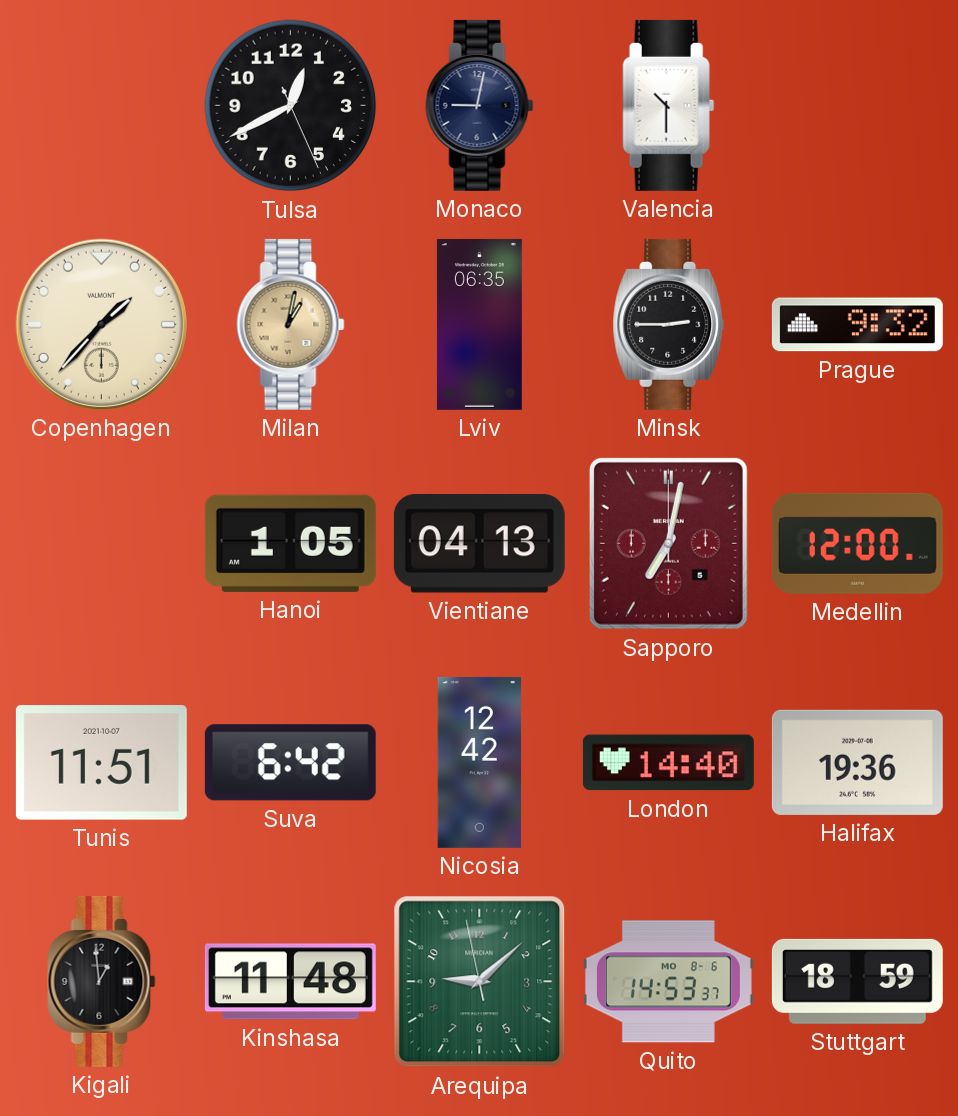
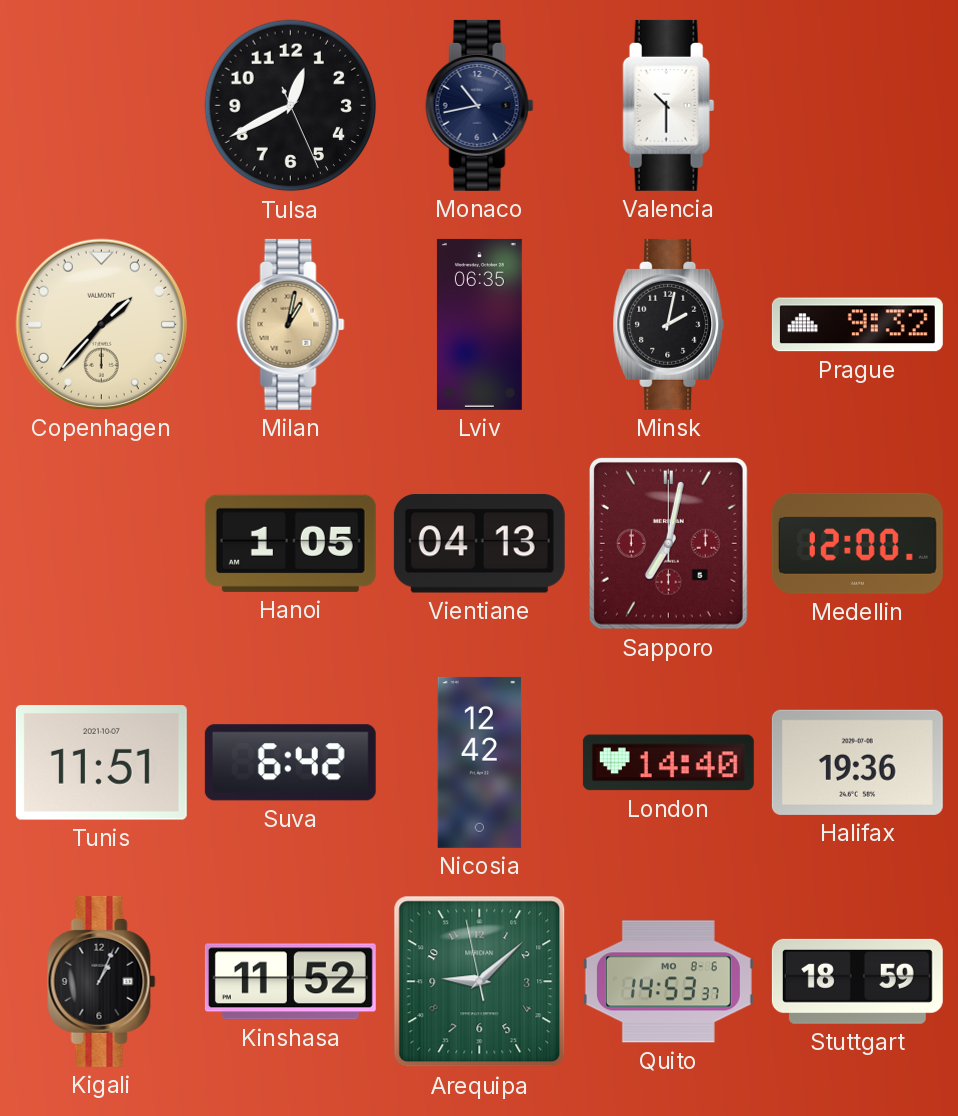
Monaco: 9:02 -> 10:43
Minsk: 2:45 -> 2:02
Kigali: 12:59 -> 1:04
Kinshasa: 11:48 -> 11:52
